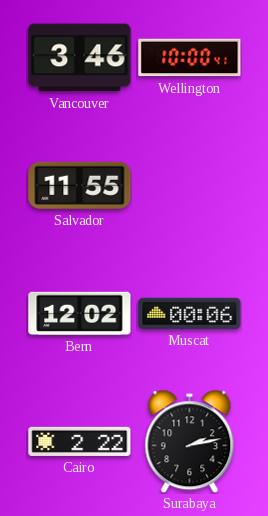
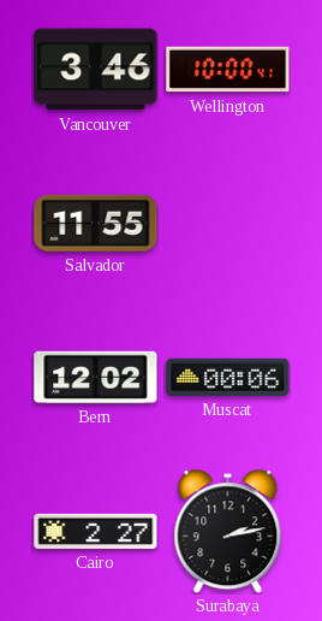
Cairo: 2:22 -> 2:27
